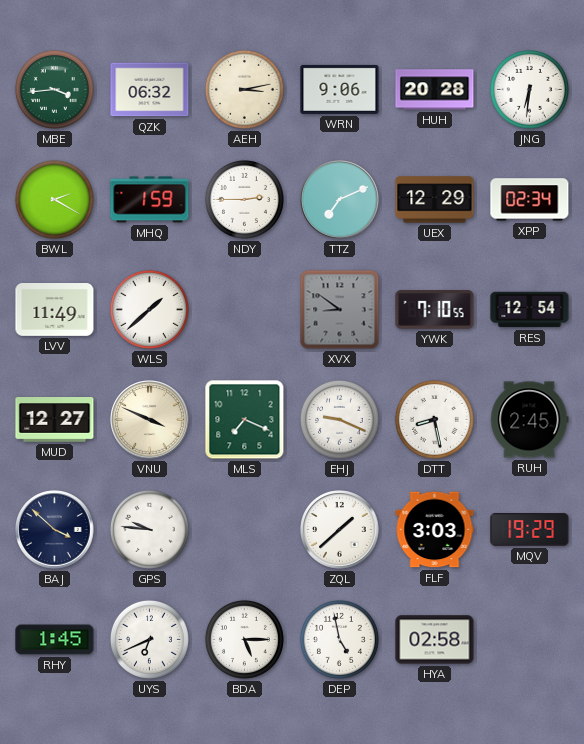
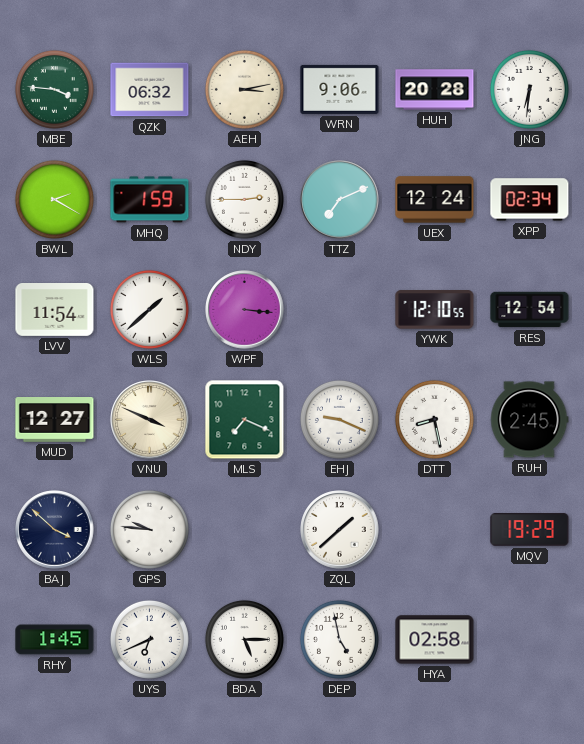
MBE: 3:44 -> 3:46
UEX: 12:29 -> 12:24
LVV: 11:49 -> 11:54
WPF: none -> 3:16
XVX: 8:51 -> none
YWK: 7:10 -> 12:10
FLF: 3:03 -> none
